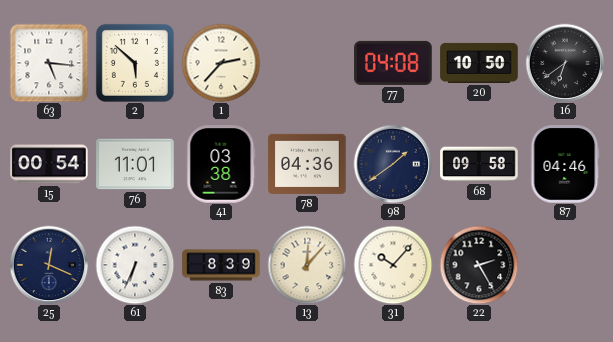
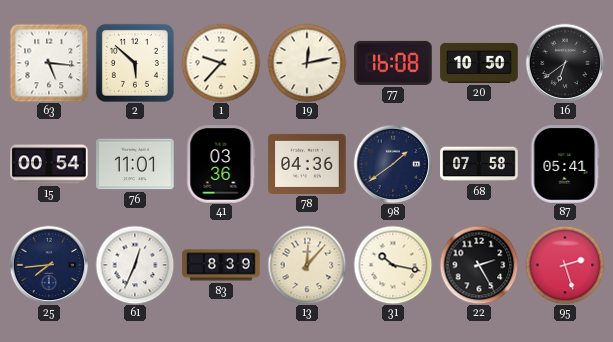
1: 2:37 -> 9:37
19: none -> 12:13
77: 04:08 -> 16:08
41: 03:38 -> 03:36
68: 09:58 -> 07:58
87: 04:46 -> 05:41
25: 12:19 -> 7:44
61: 6:34 -> 12:34
31: 10:07 -> 10:17
95: none -> 2:27
